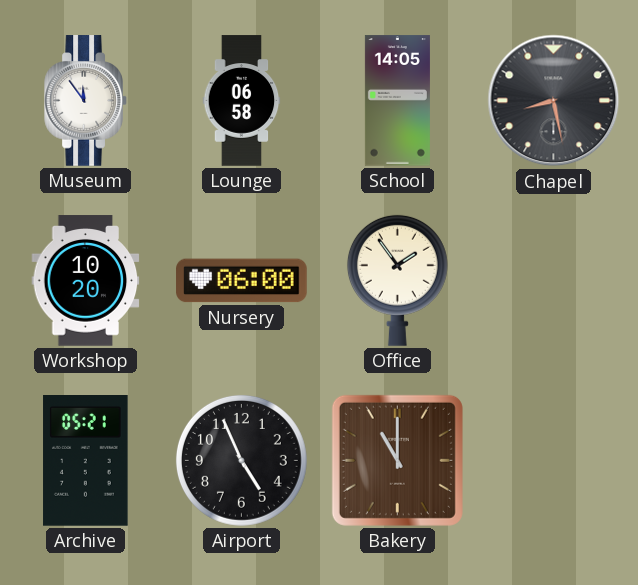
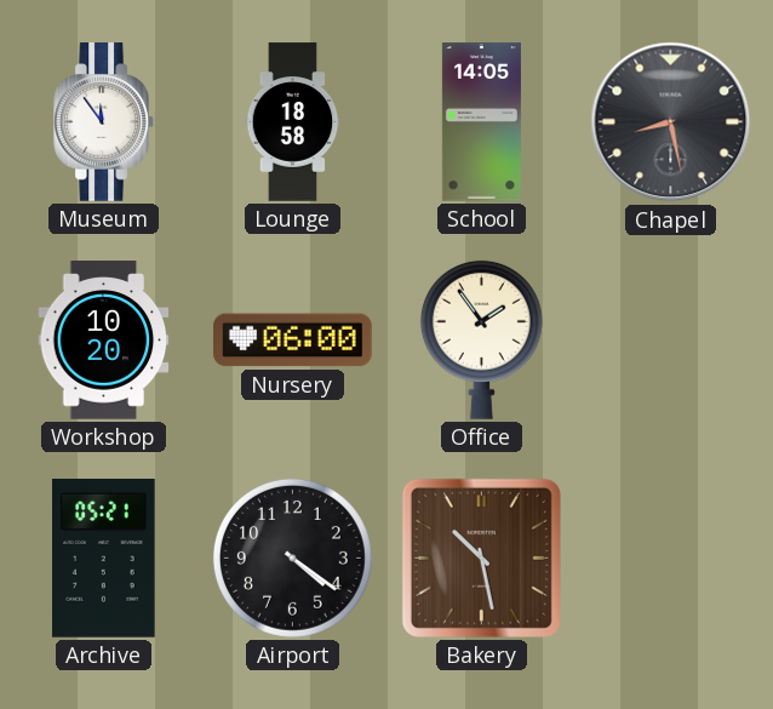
Lounge: 06:58 -> 18:58
Airport: 4:56 -> 4:21
Bakery: 11:00 -> 10:28
